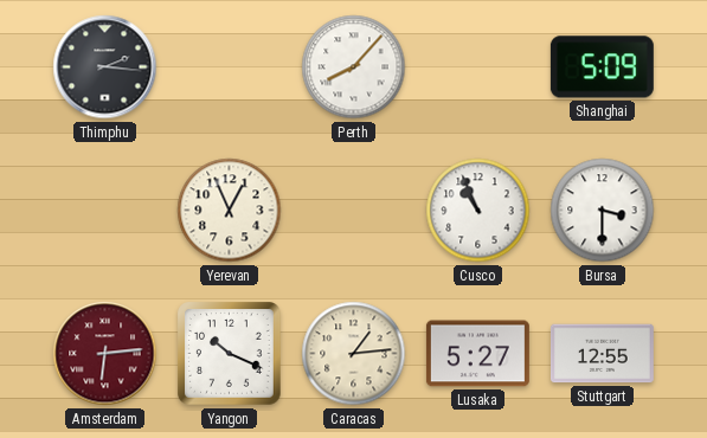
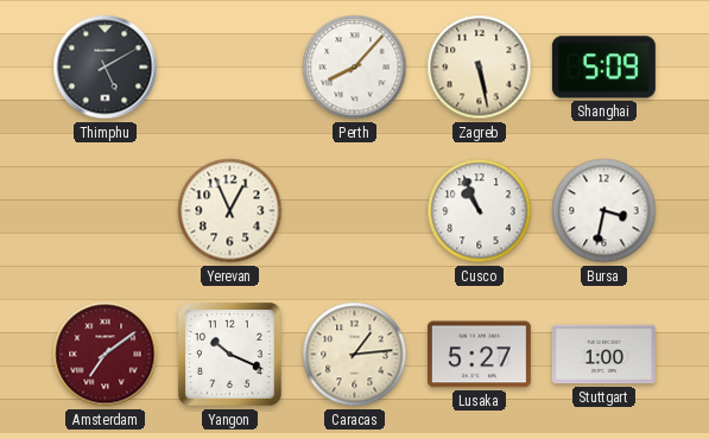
Thimphu: 2:16 -> 5:10
Zagreb: none -> 5:28
Bursa: 3:30 -> 3:32
Amsterdam: 6:14 -> 7:09
Stuttgart: 12:55 -> 1:00
